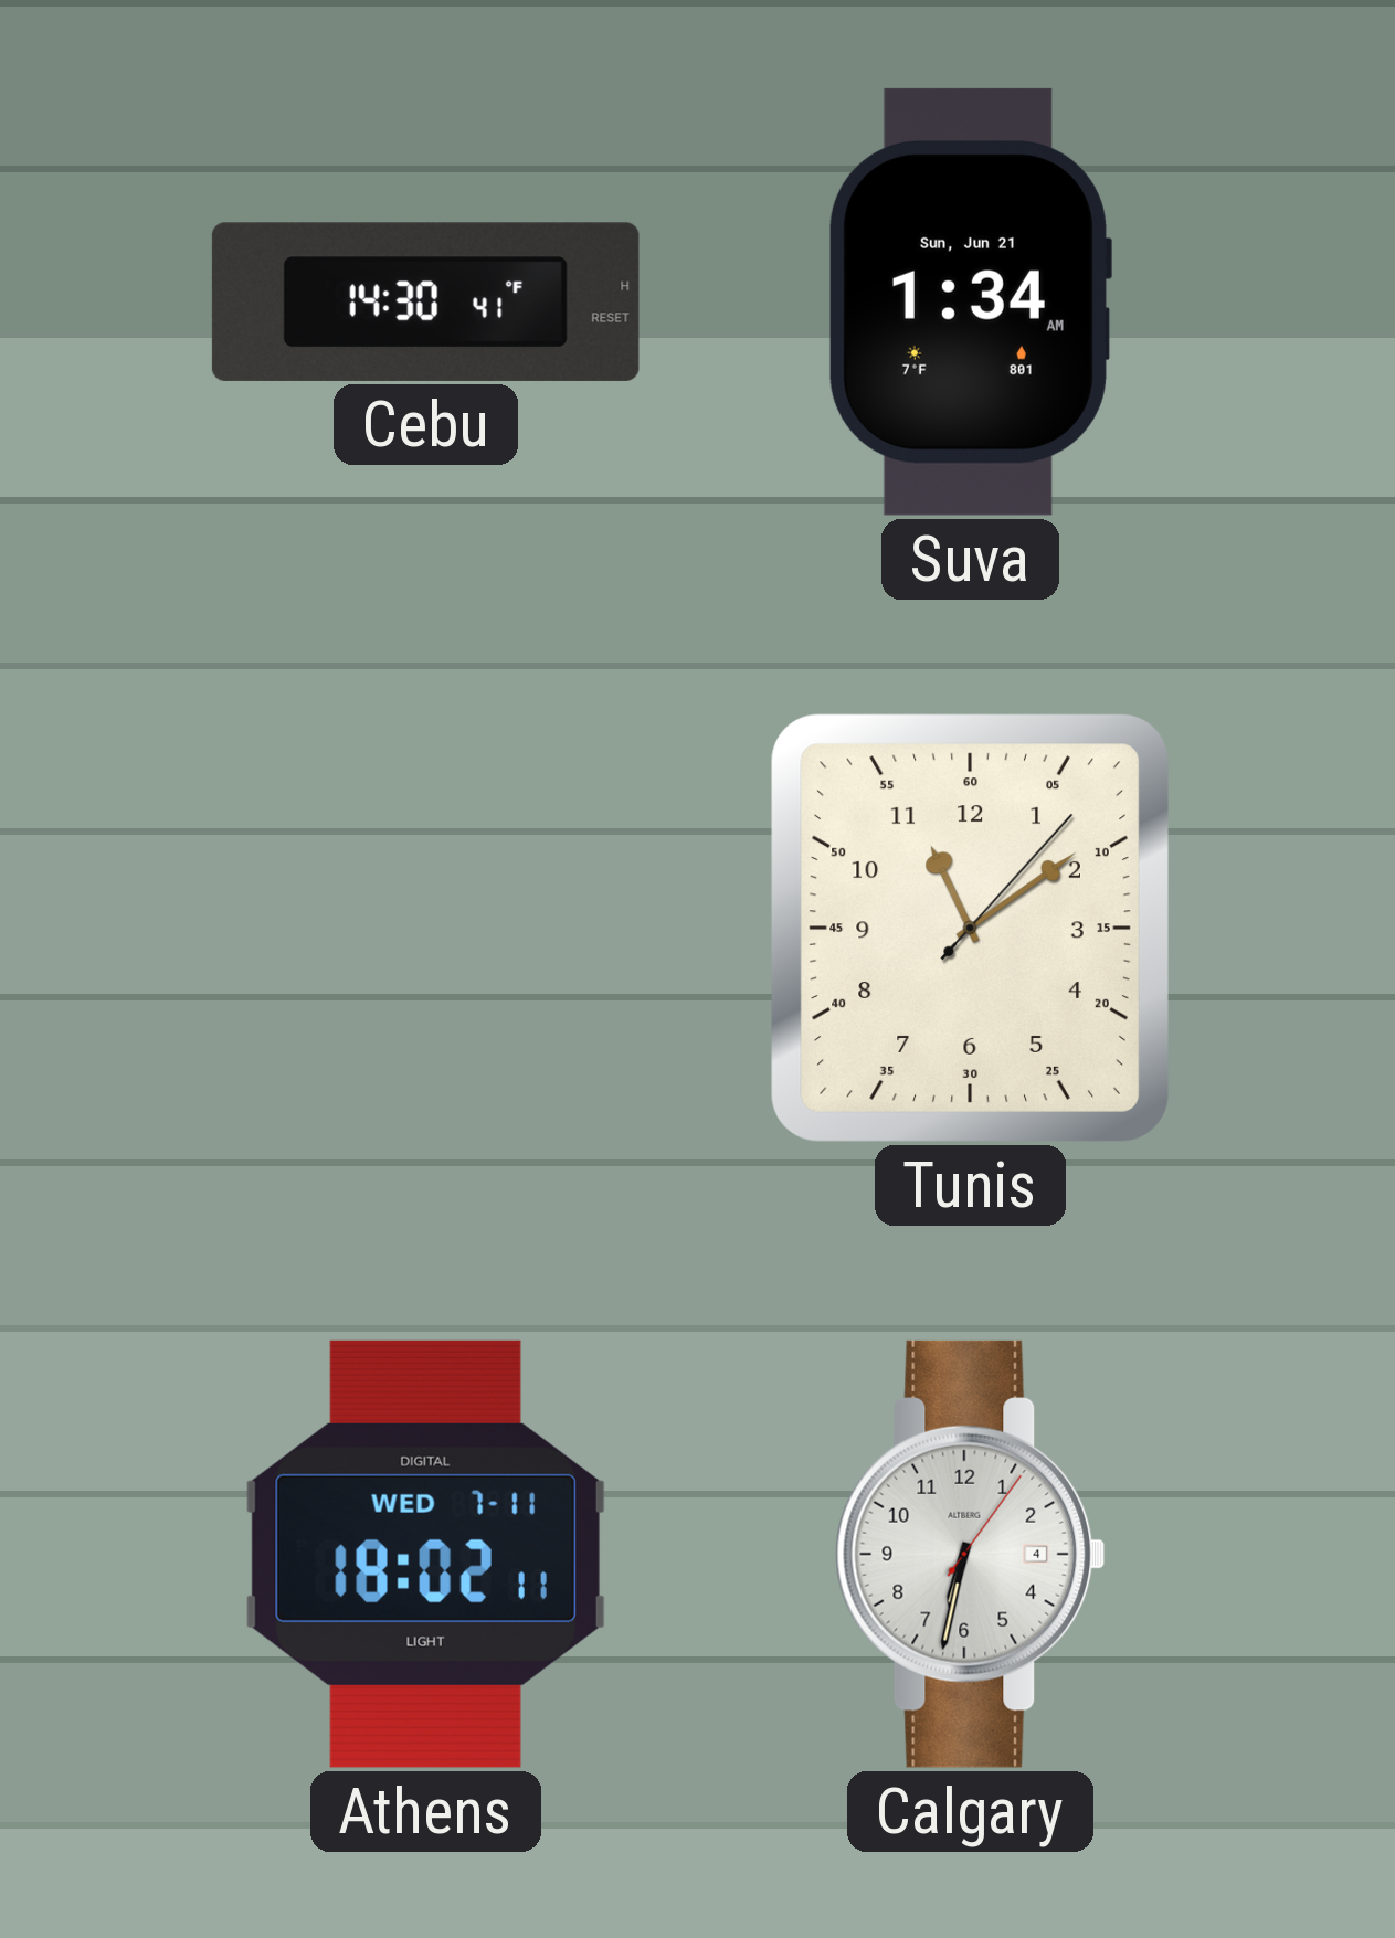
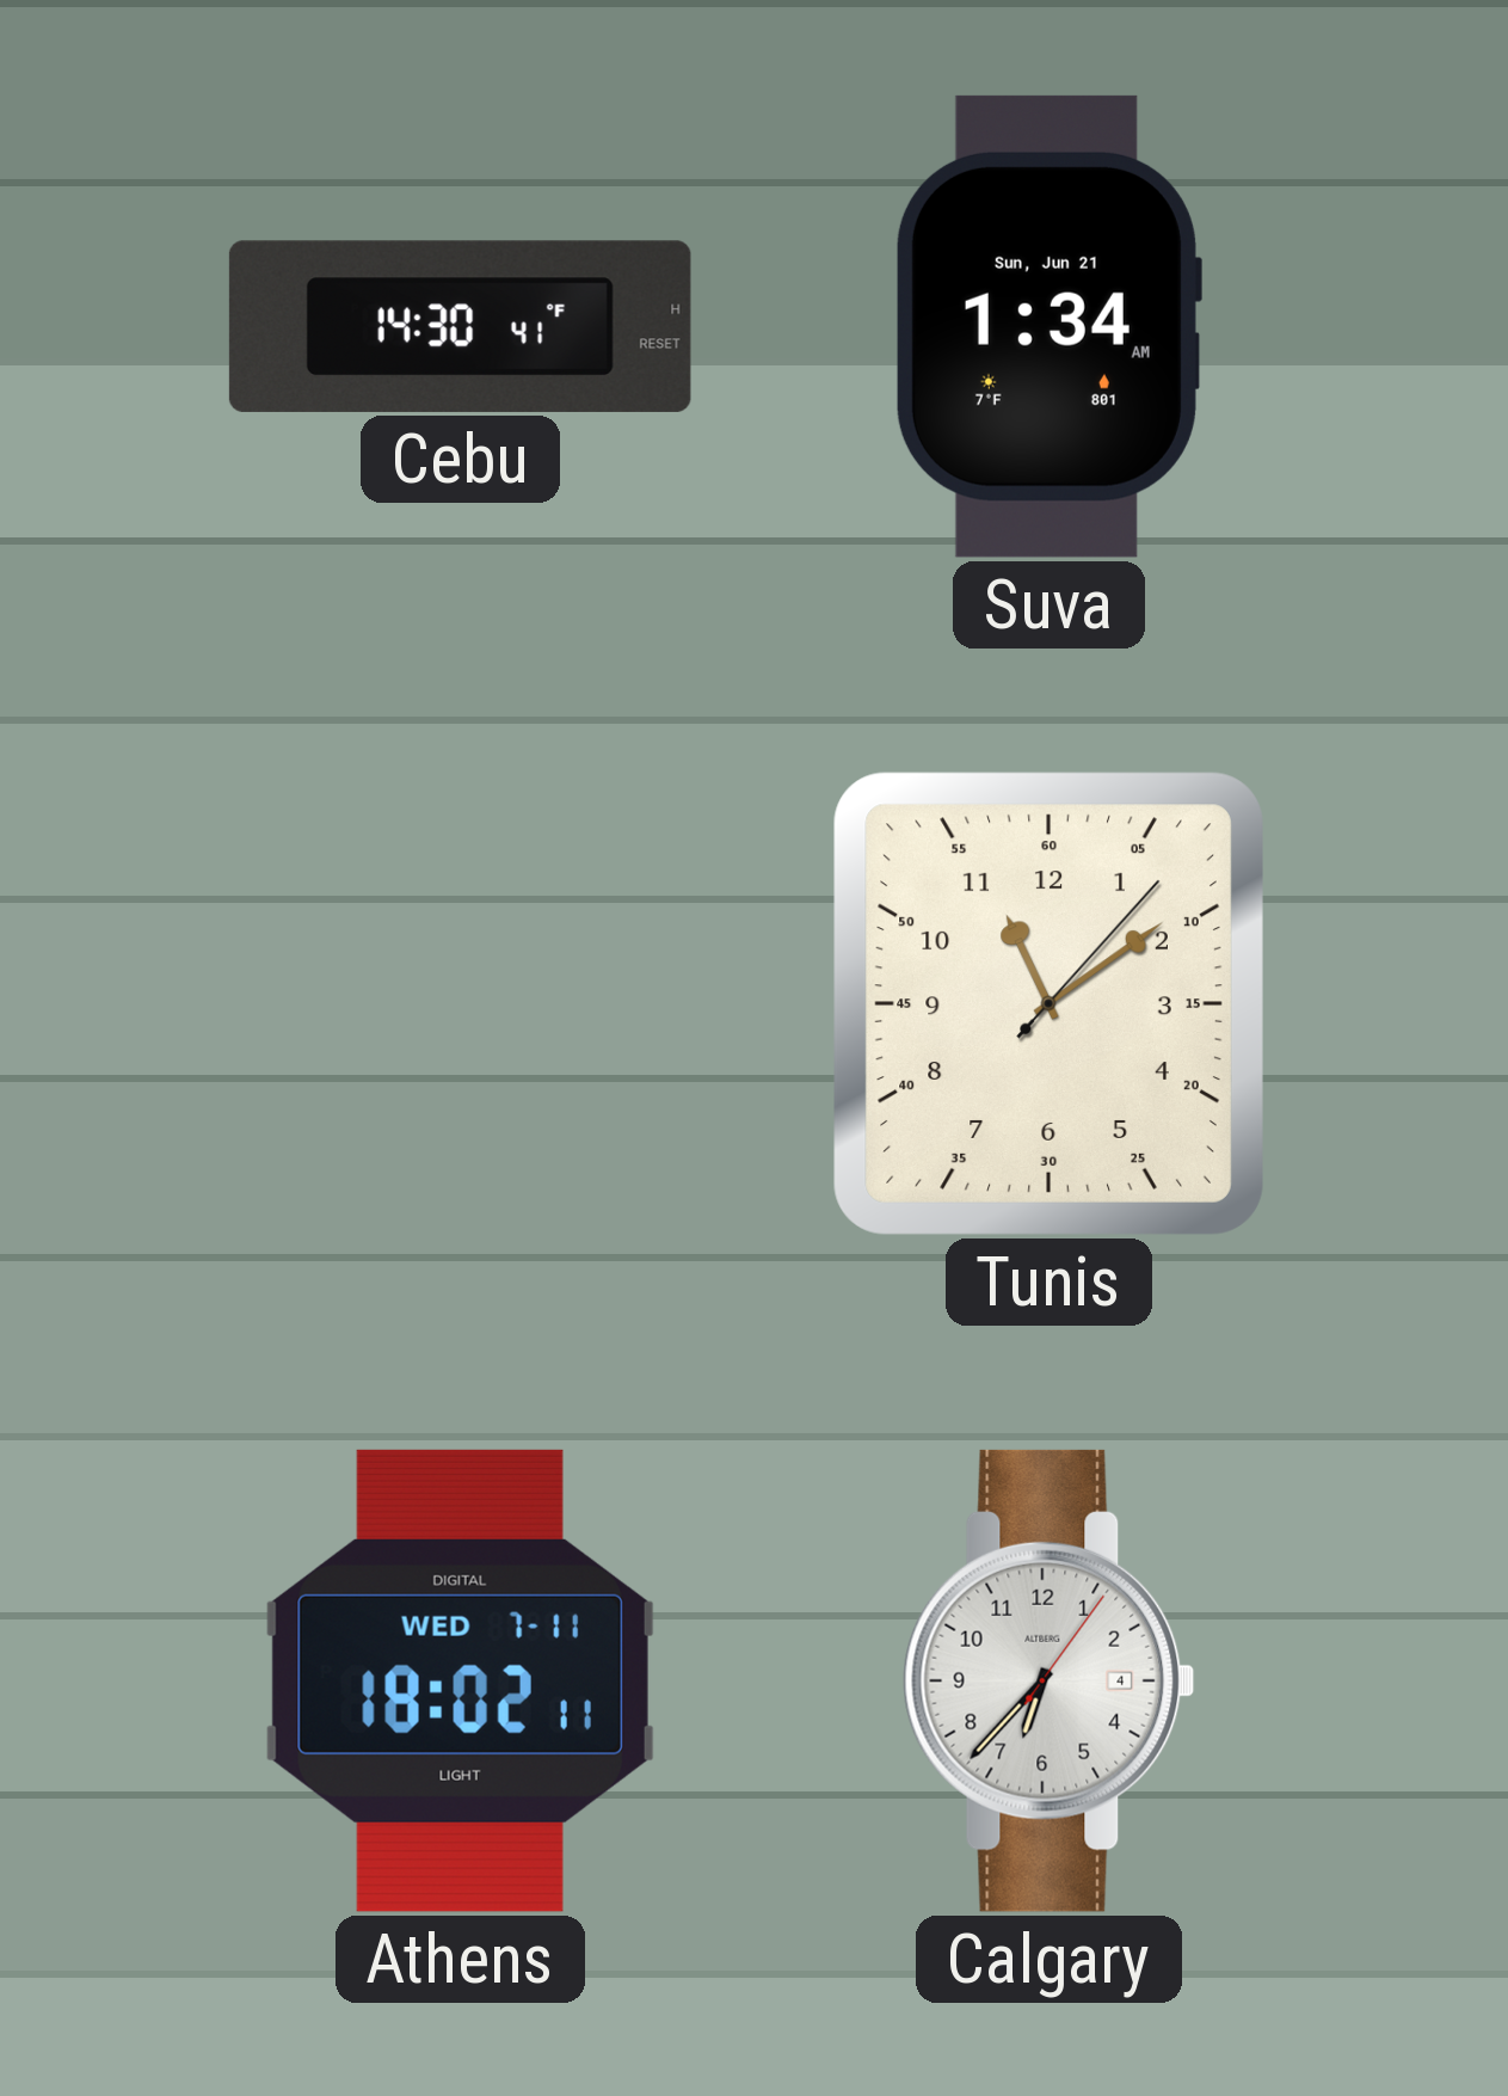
Calgary: 6:32 -> 6:37
